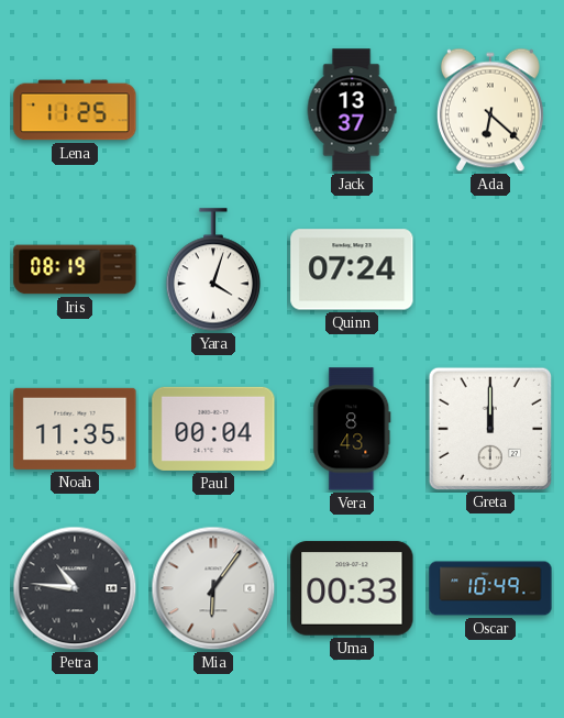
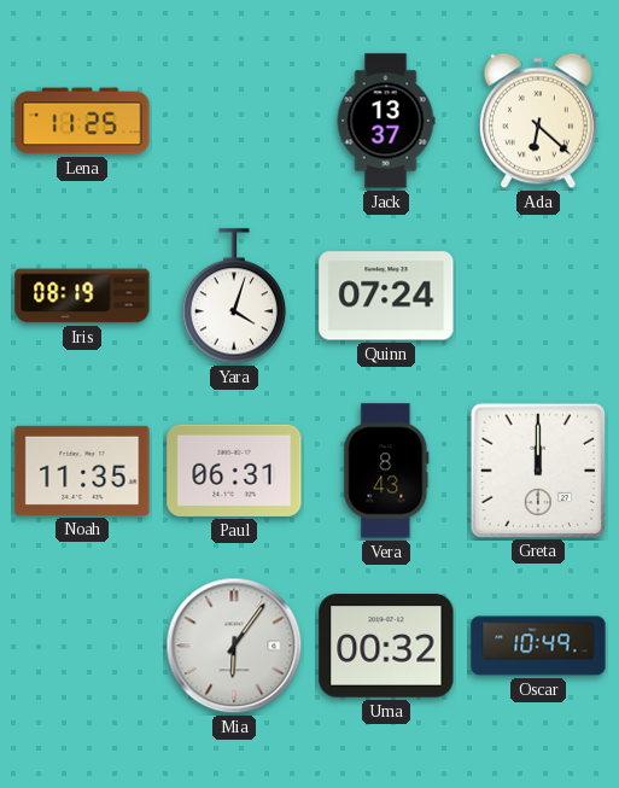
Paul: 00:04 -> 06:31
Petra: 10:46 -> none
Uma: 00:33 -> 00:32
